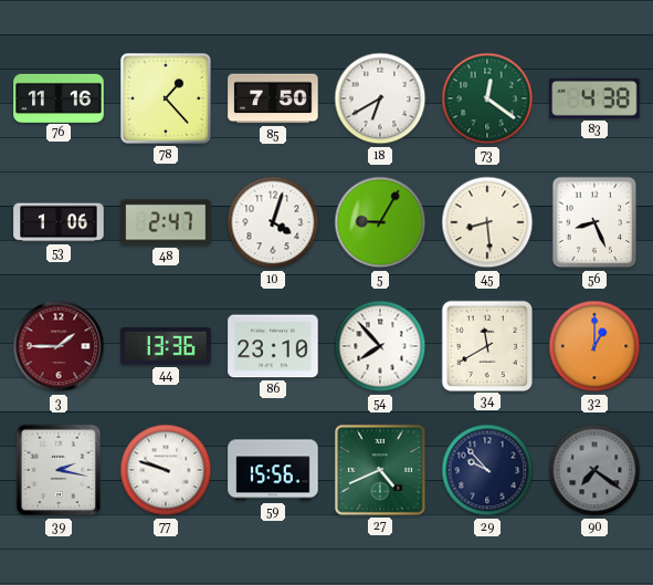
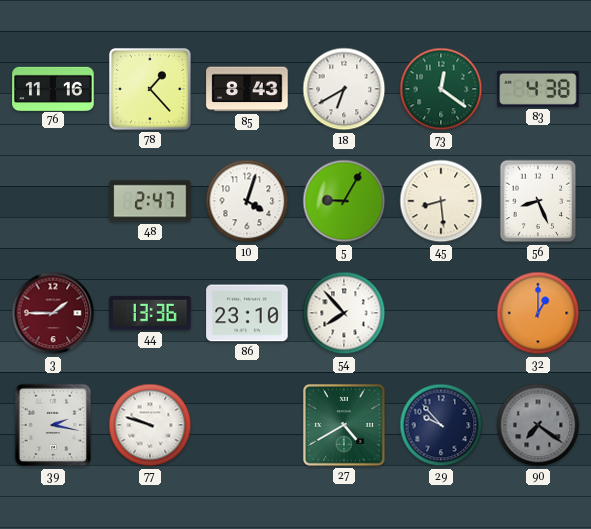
85: 7:50 -> 8:43
53: 1:06 -> none
34: 11:40 -> none
59: 15:56 -> none
27: 4:41 -> 4:40
